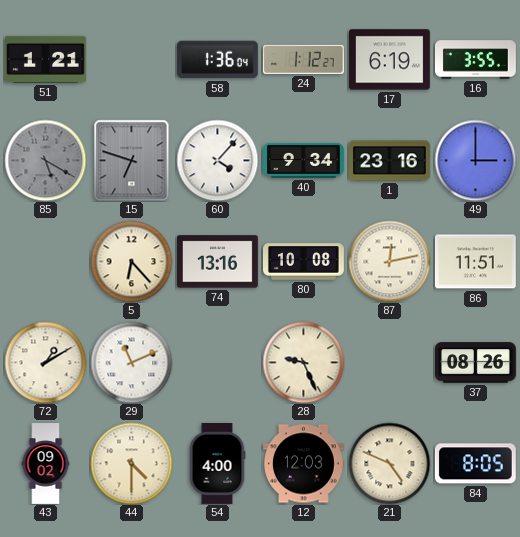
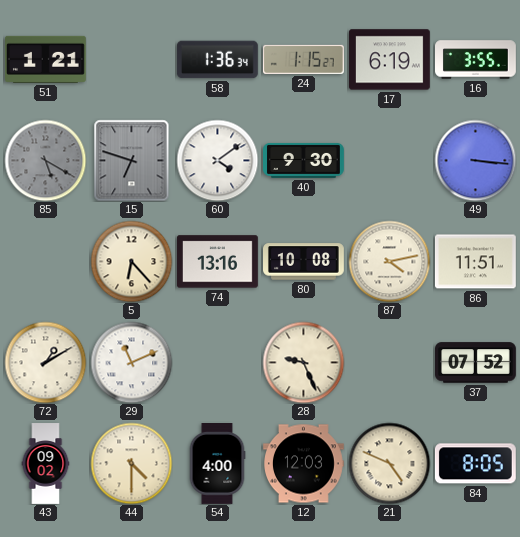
58: 1:36:04 -> 1:36:34
24: 1:12 -> 1:15
60: 4:07 -> 4:09
40: 9:34 -> 9:30
1: 23:16 -> none
49: 3:00 -> 3:16
87: 12:13 -> 4:13
37: 08:26 -> 07:52
